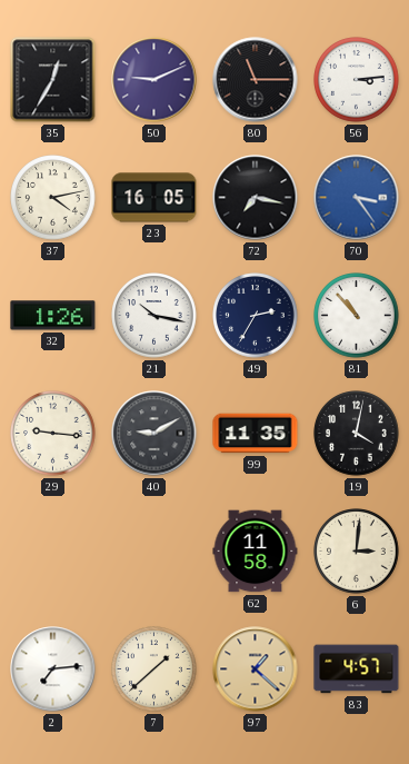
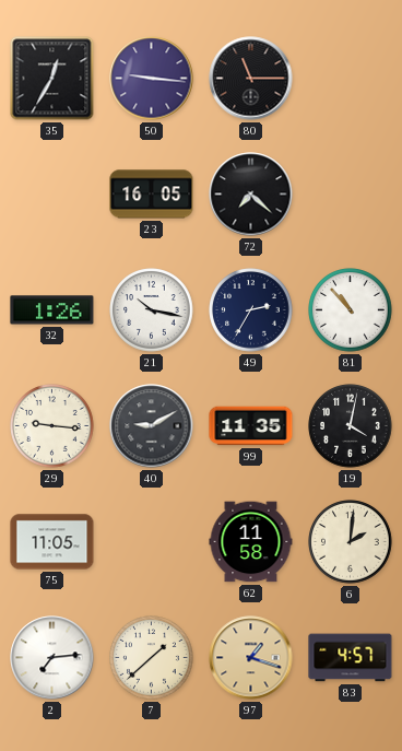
50: 9:11 -> 9:16
56: 3:14 -> none
37: 4:13 -> none
72: 7:17 -> 7:22
70: 3:24 -> none
75: none -> 11:05
6: 3:01 -> 2:01
97: 1:22 -> 1:18
